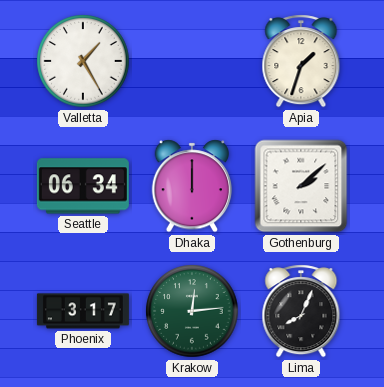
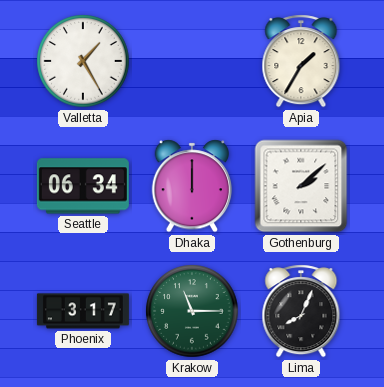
Apia: 1:33 -> 1:35
Krakow: 12:14 -> 11:15
